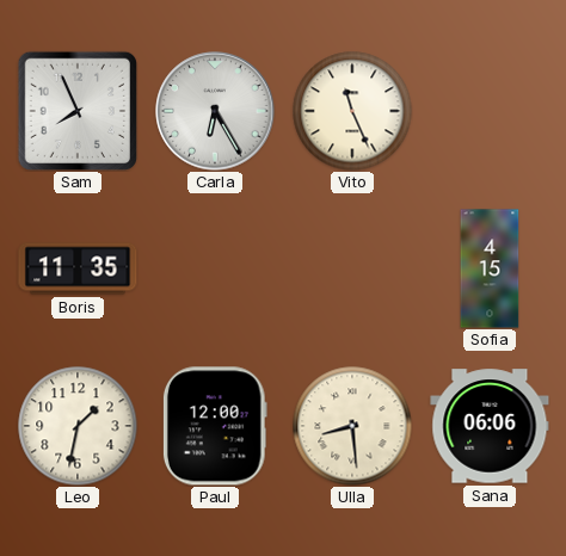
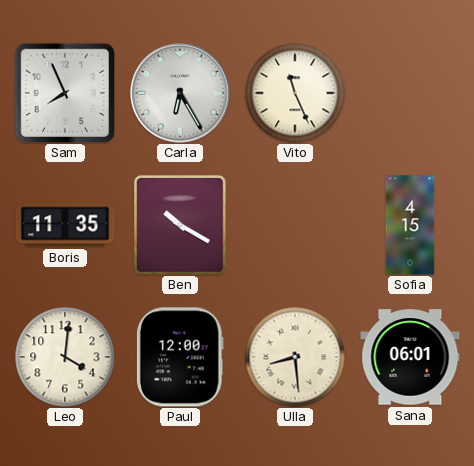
Ben: none -> 10:20
Leo: 1:32 -> 4:01
Sana: 06:06 -> 06:01
